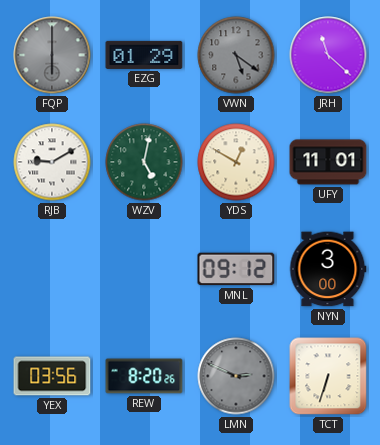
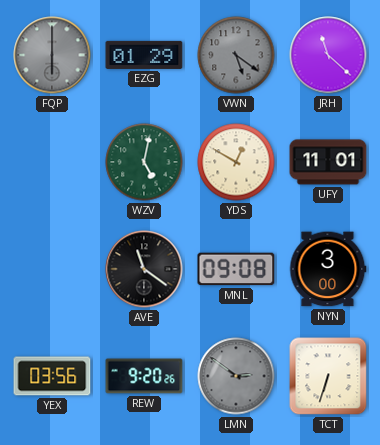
RJB: 9:10 -> none
AVE: none -> 11:21
MNL: 09:12 -> 09:08
REW: 8:20 -> 9:20
LMN: 2:49 -> 2:51
